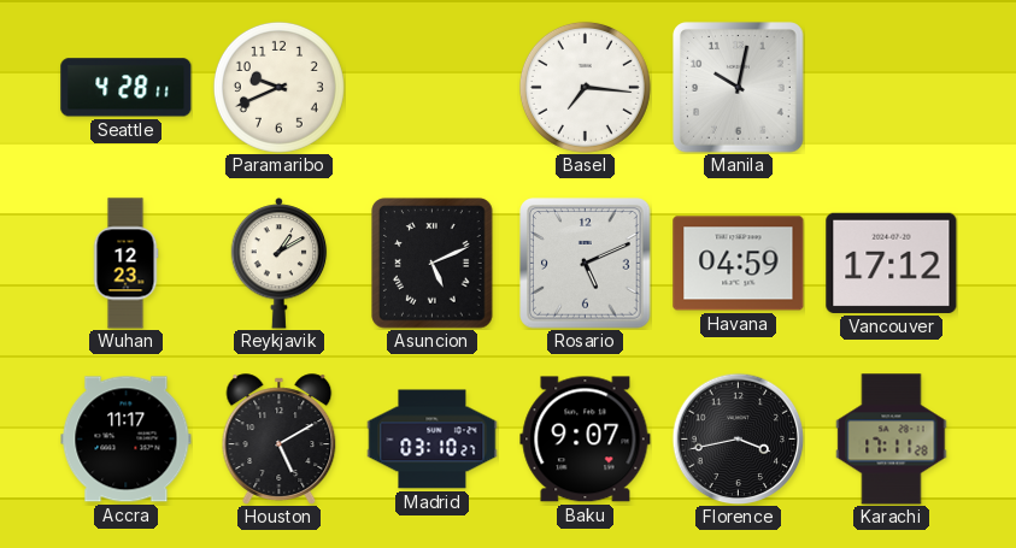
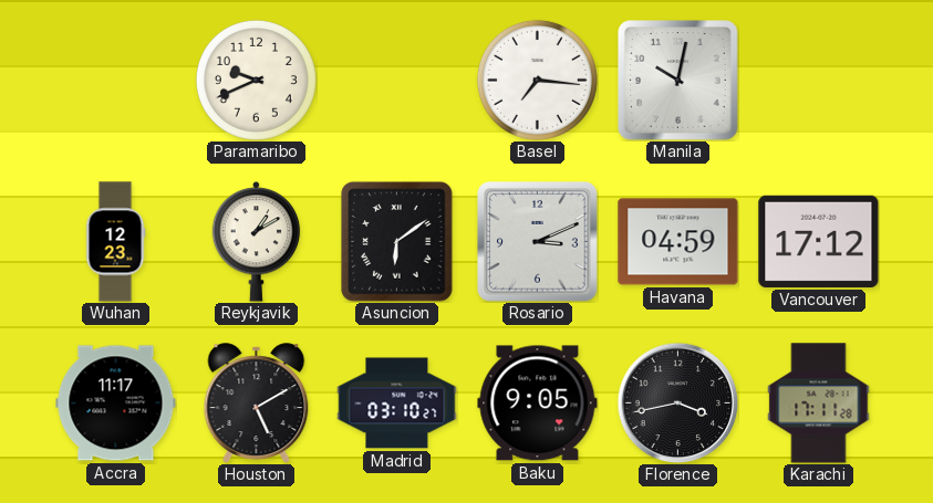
Seattle: 4:28 -> none
Asuncion: 5:11 -> 6:09
Rosario: 5:11 -> 3:11
Baku: 9:07 -> 9:05
